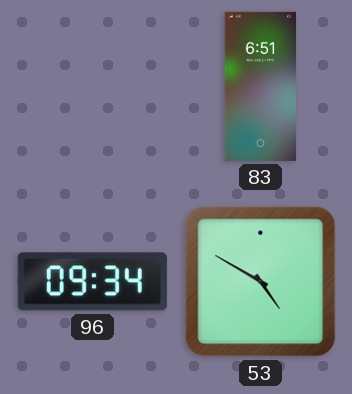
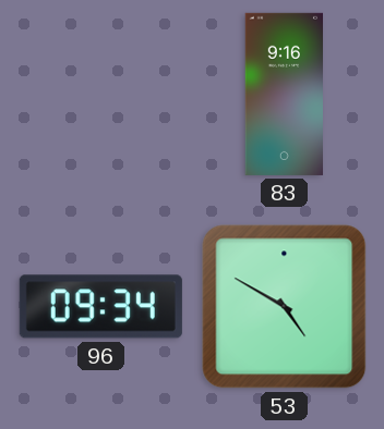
83: 6:51 -> 9:16
